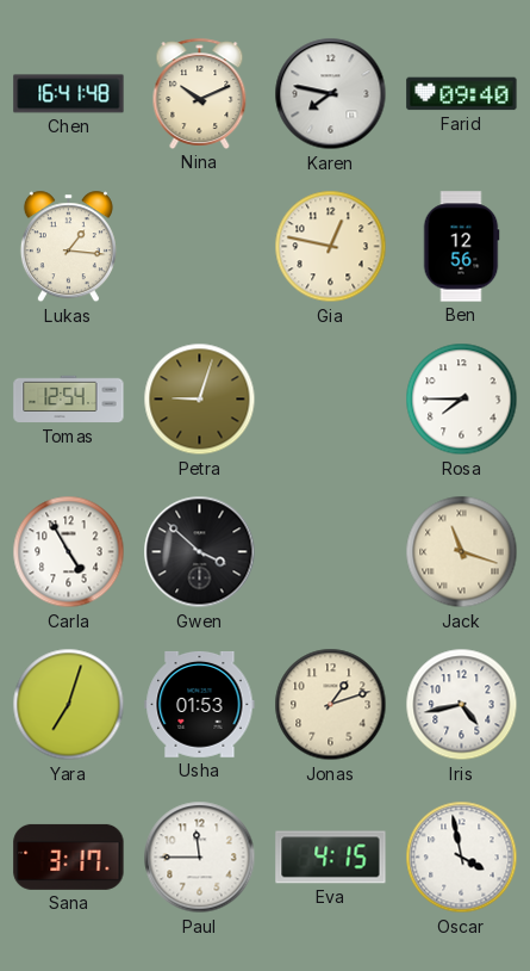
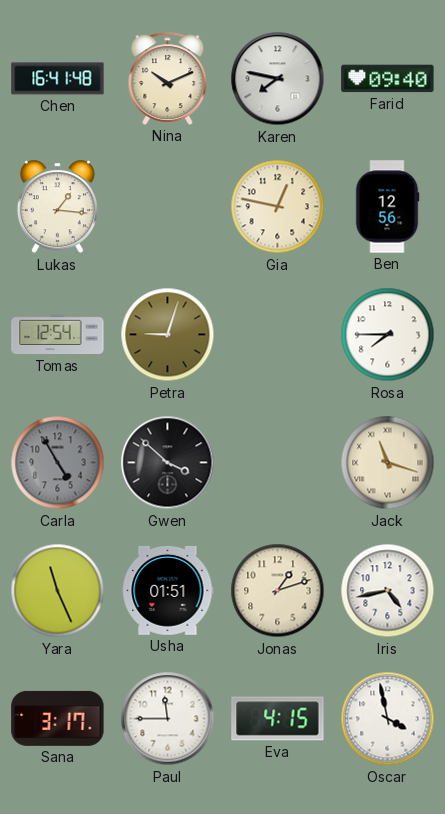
Carla dial: white -> grey
Yara: 7:03 -> 11:26
Usha: 01:53 -> 01:51
